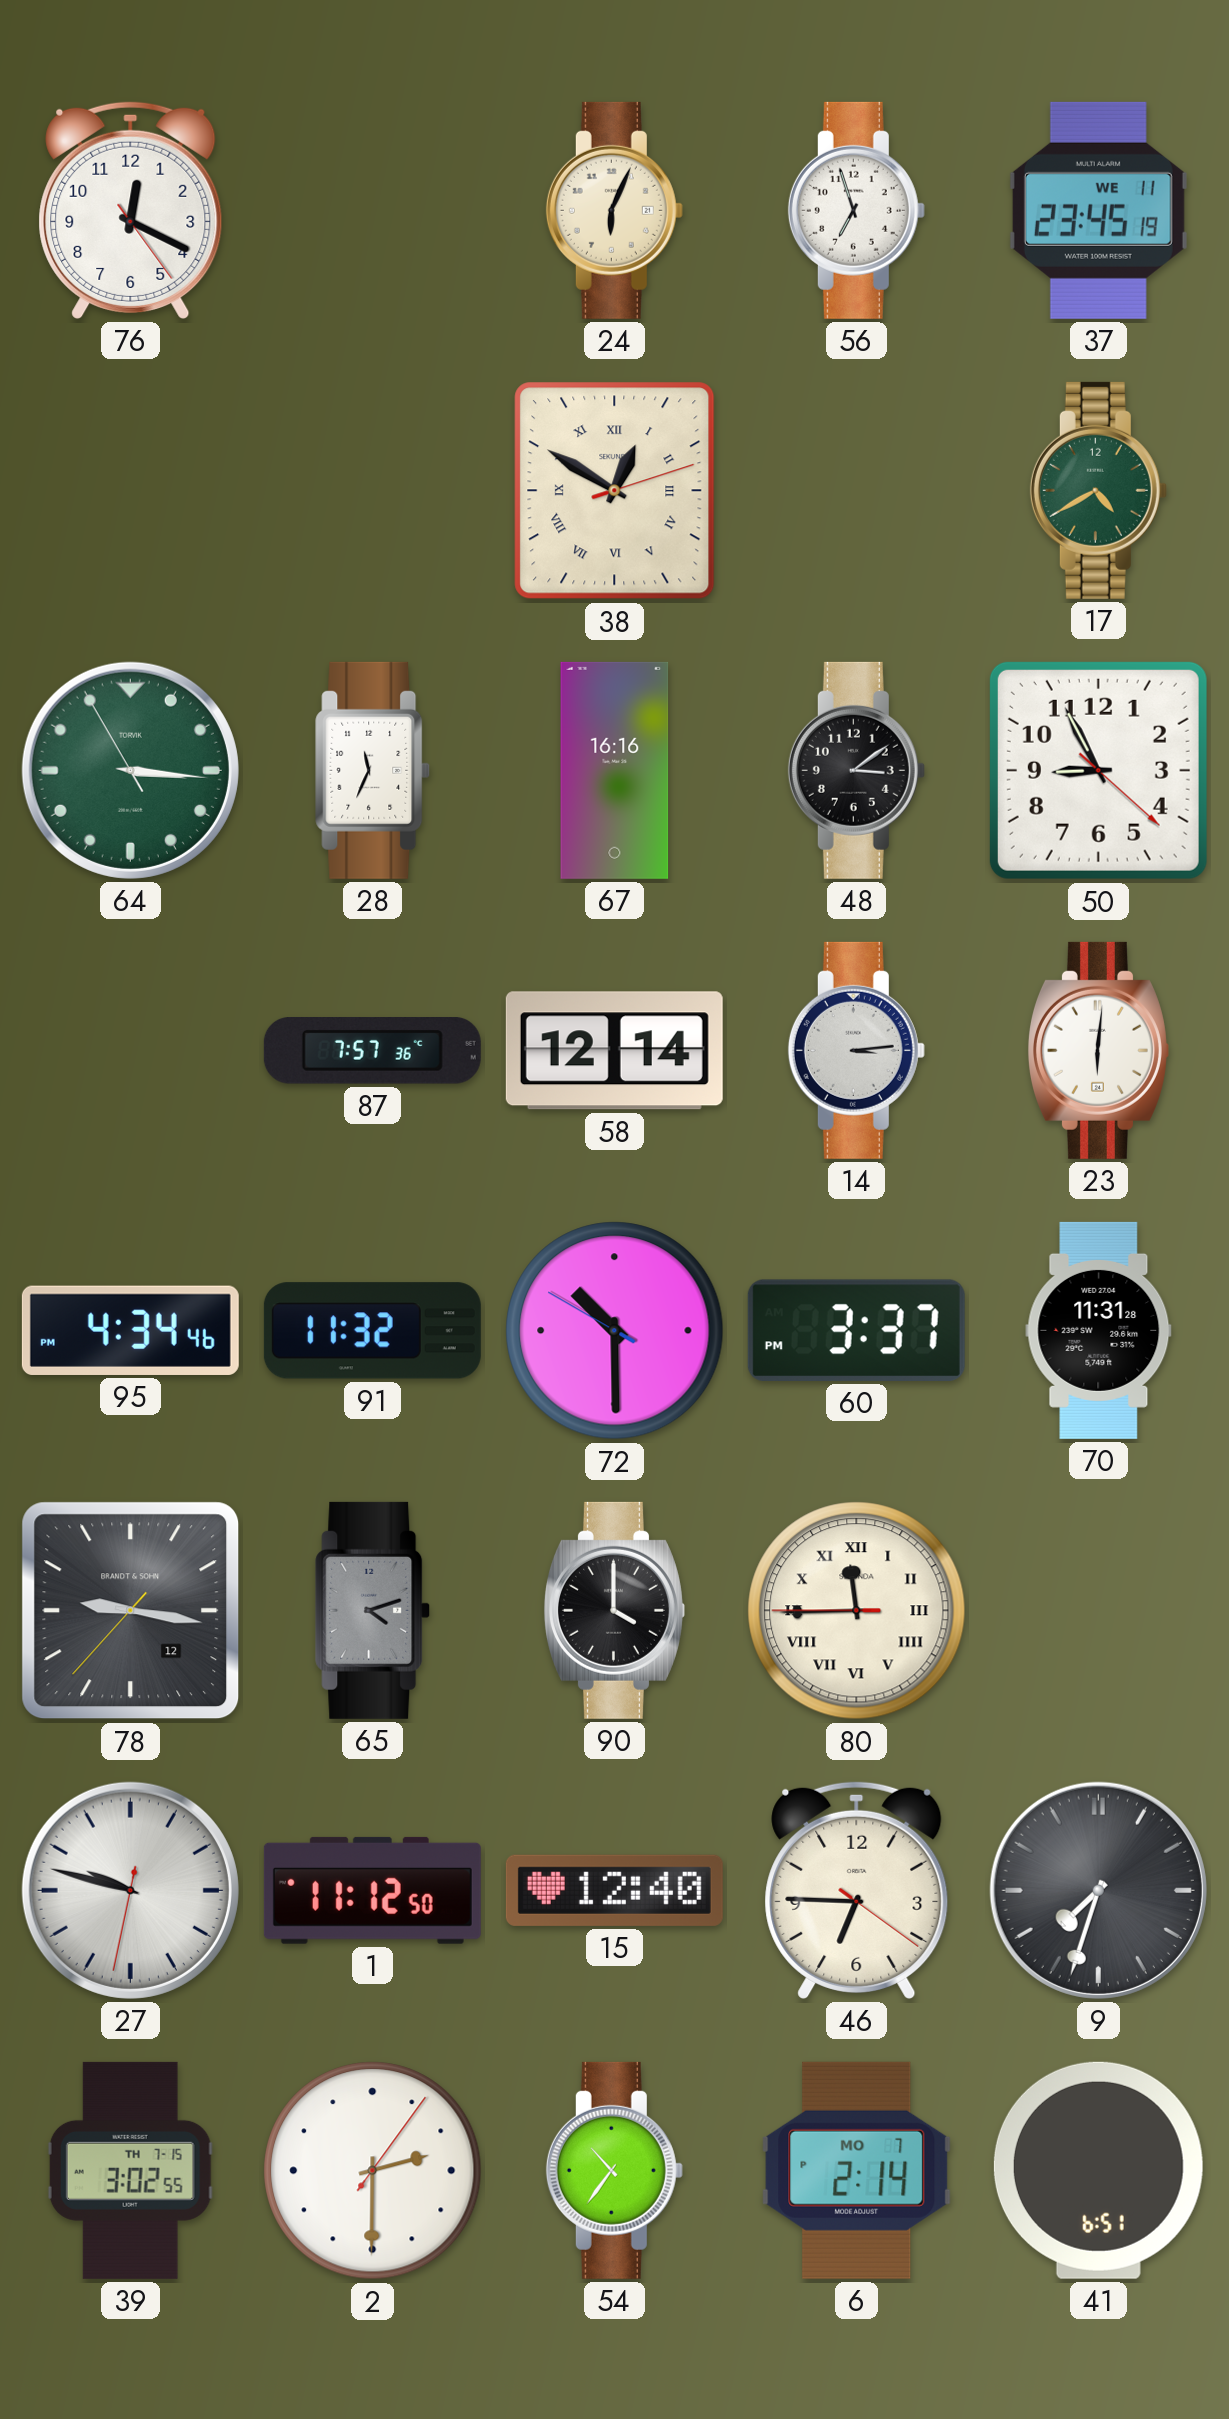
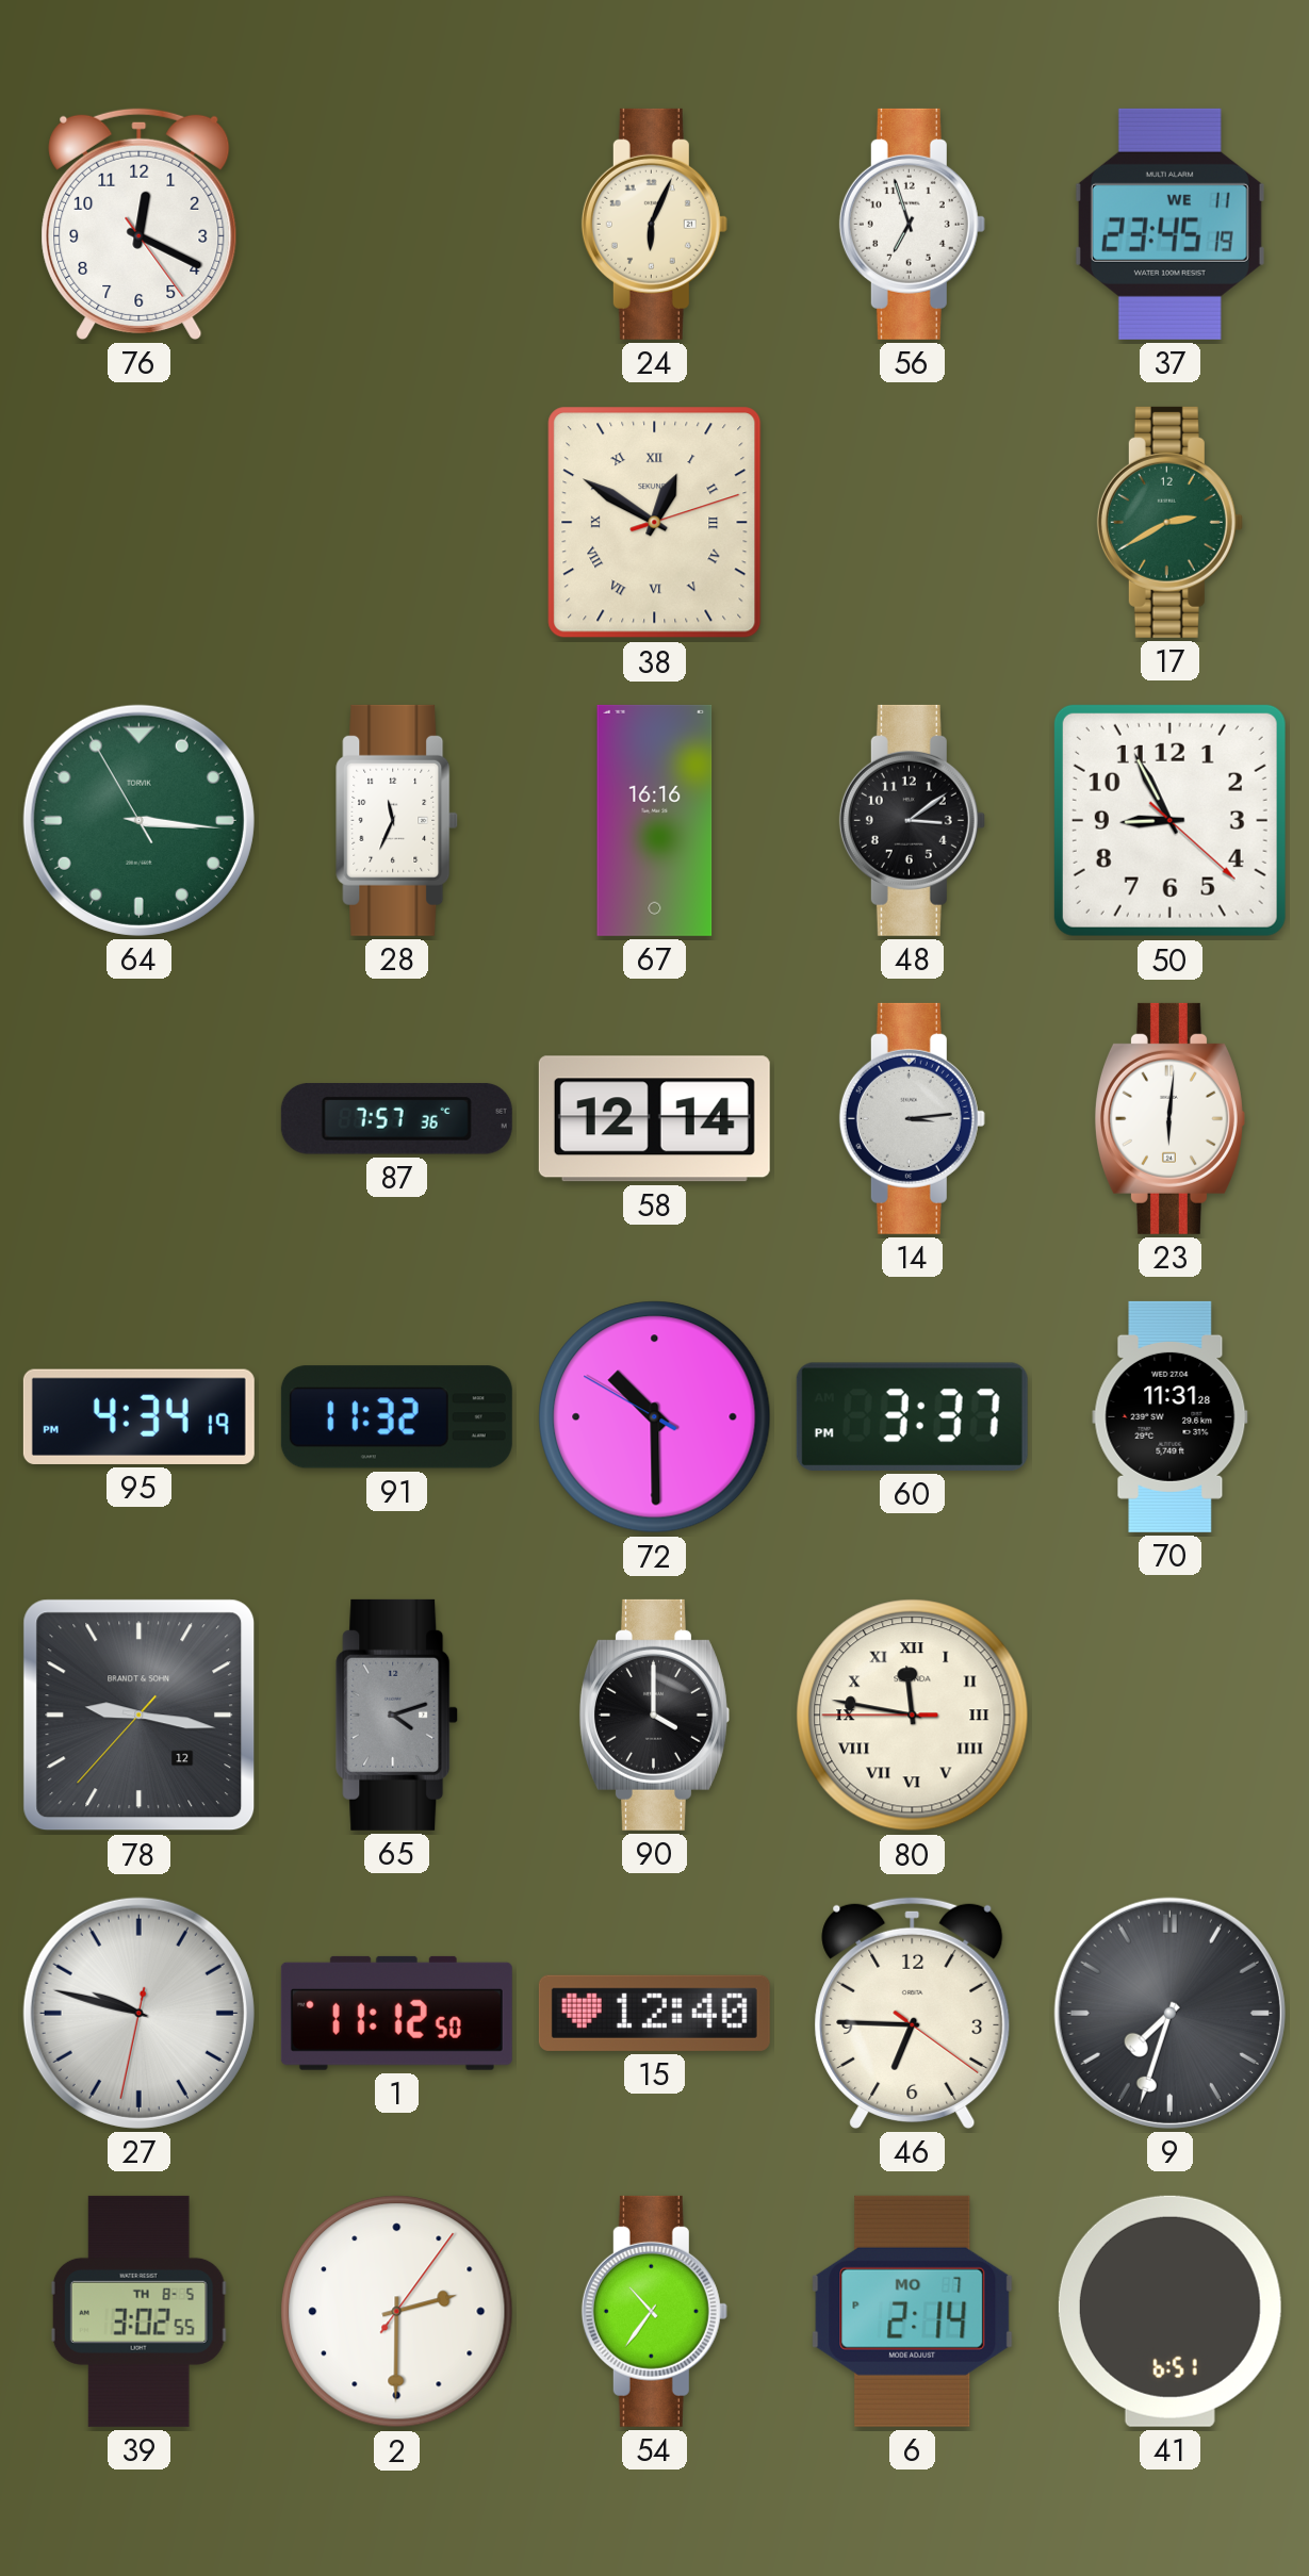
17: 4:40 -> 2:40
95: 4:34:46 PM -> 4:34:19 PM
80: 11:44 -> 11:46
39 date: TH 7-15 -> TH 8-5
